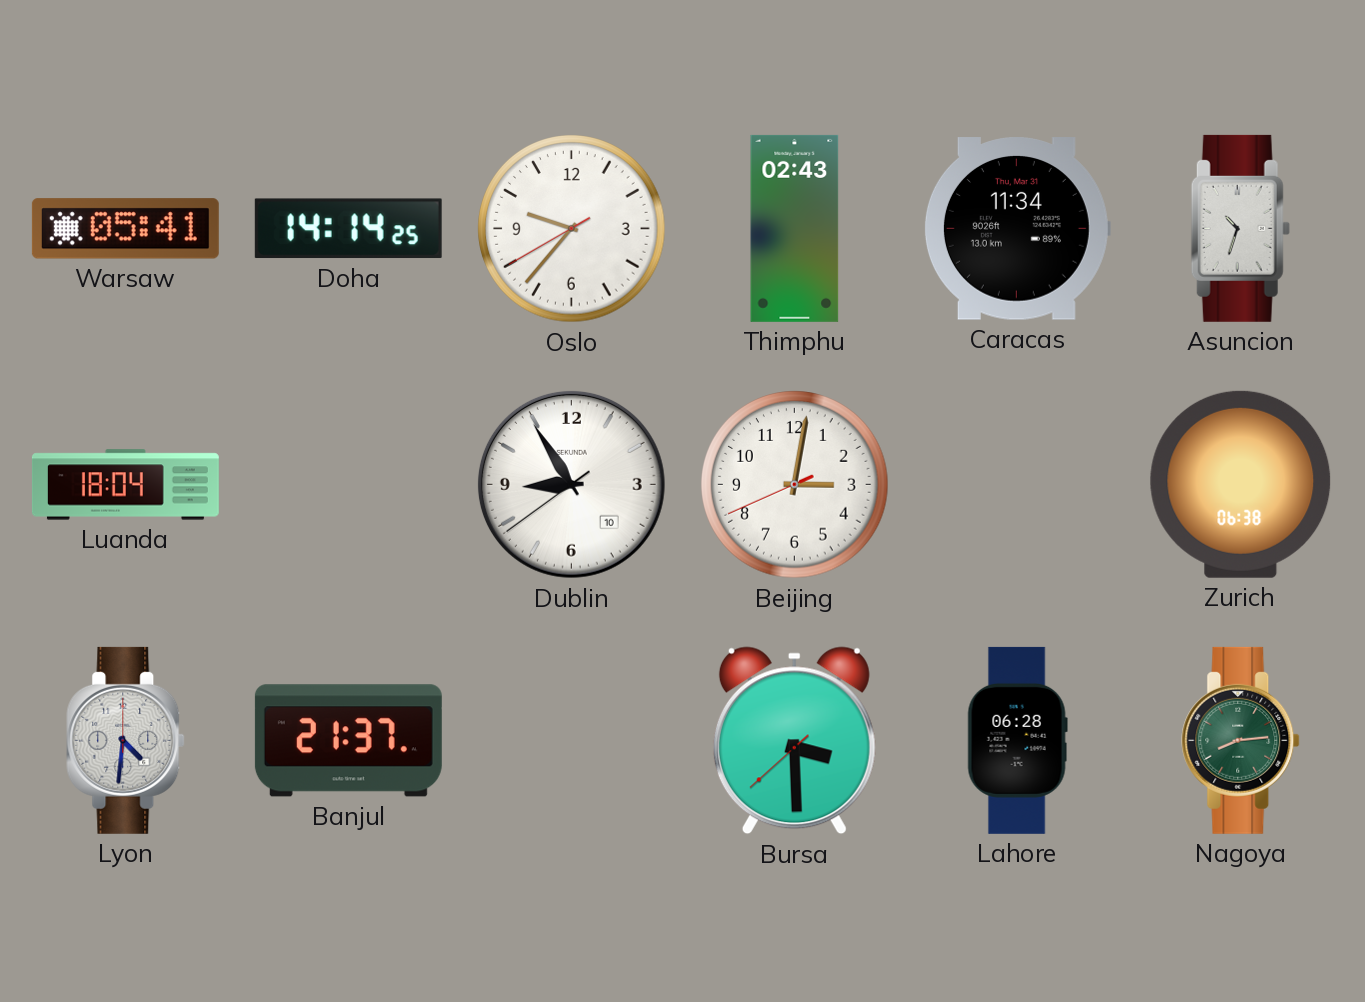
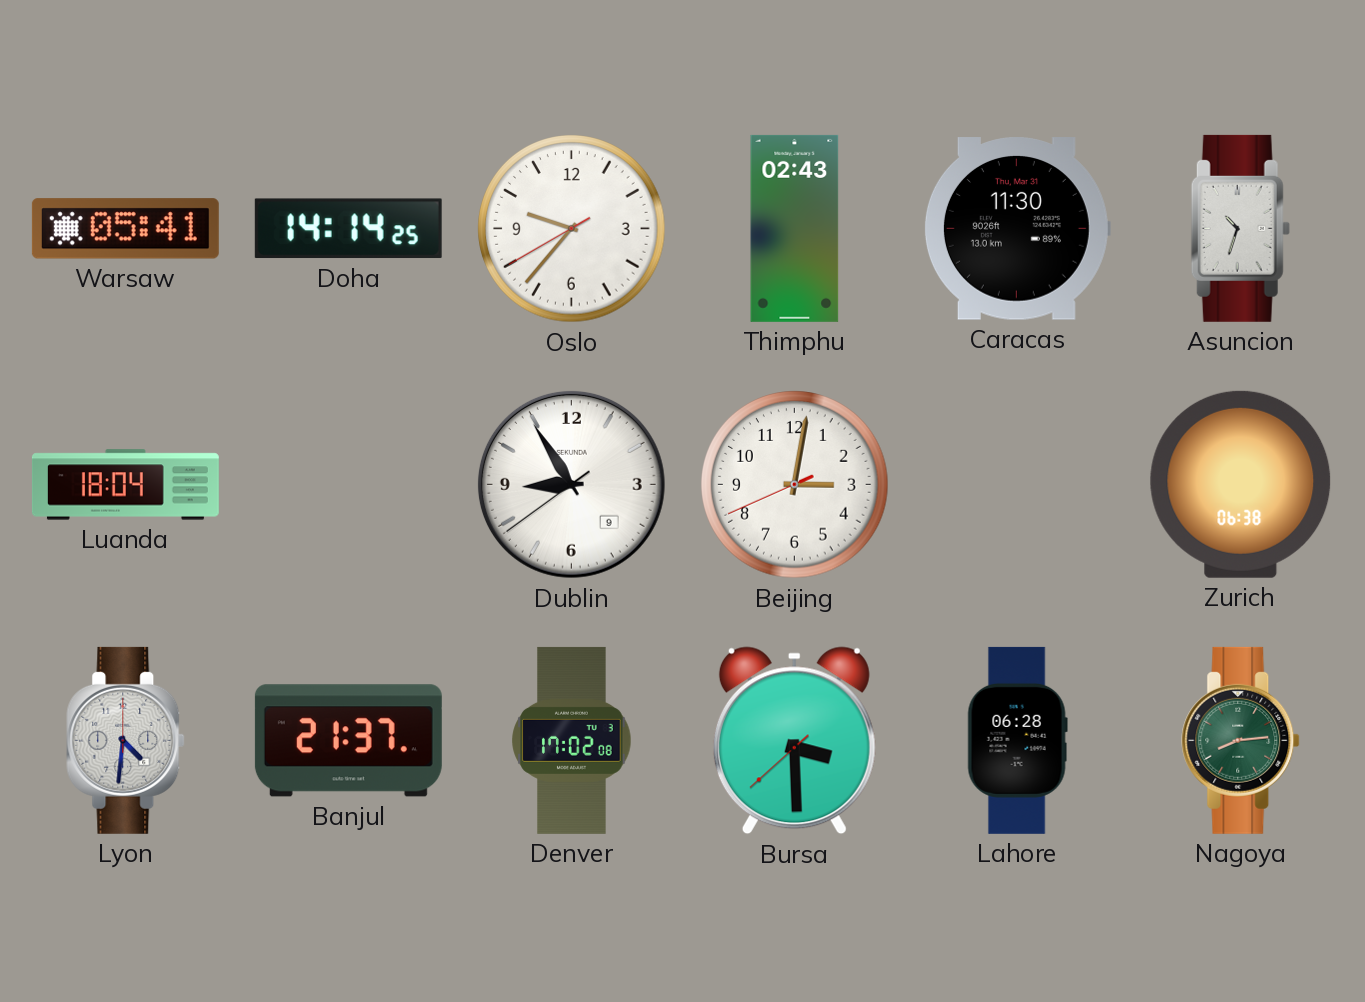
Caracas: 11:34 -> 11:30
Dublin date: 10 -> 9
Denver: none -> 17:02
